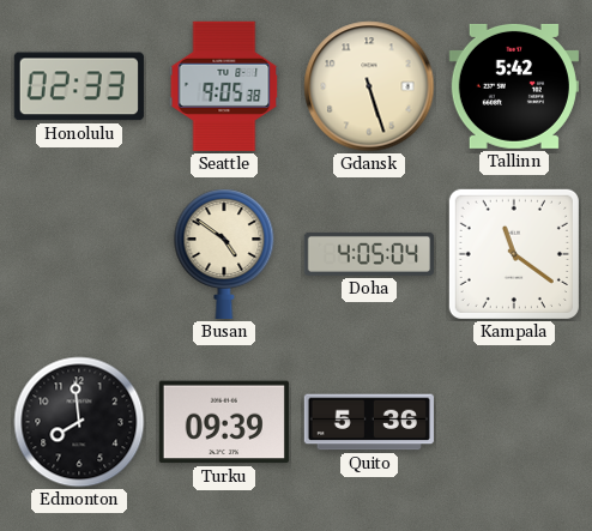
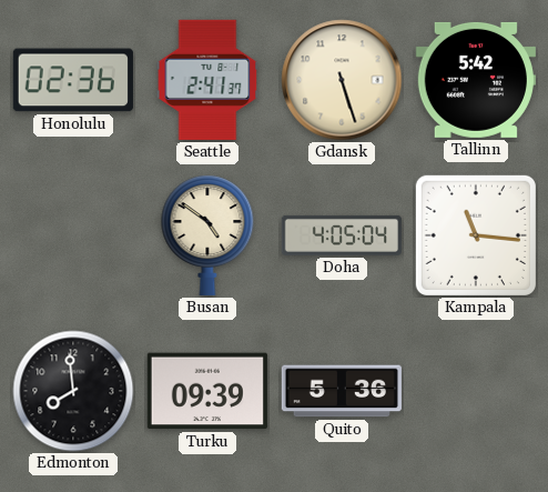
Honolulu: 02:33 -> 02:36
Seattle: 9:05 -> 2:41
Kampala: 11:21 -> 11:16
